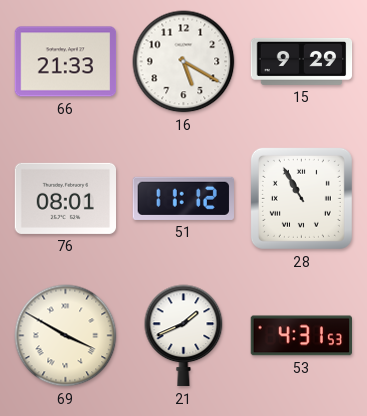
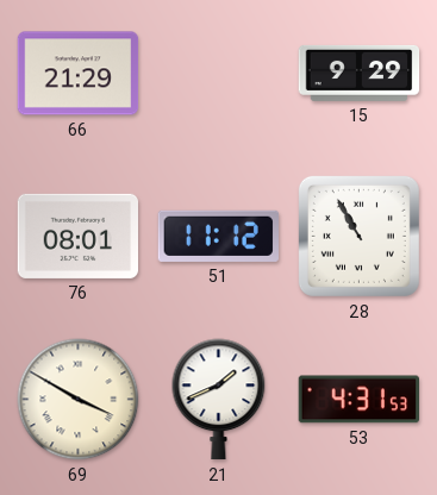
66: 21:33 -> 21:29
16: 5:20 -> none
